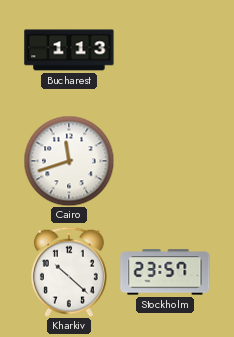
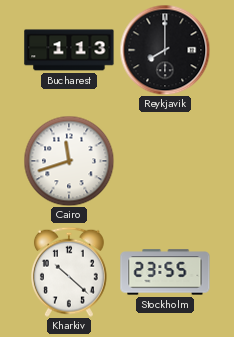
Reykjavik: none -> 8:00
Stockholm: 23:57 -> 23:55
